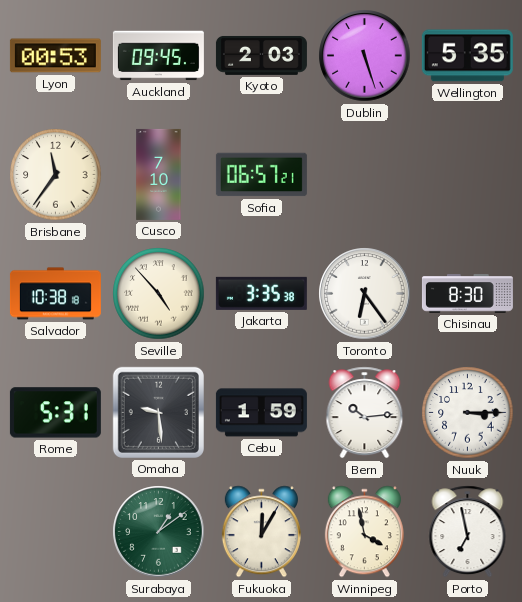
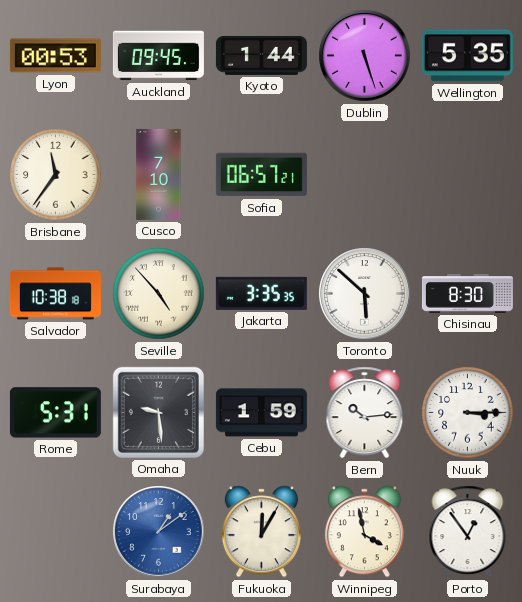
Kyoto: 2:03 -> 1:44
Jakarta: 3:35:38 -> 3:35:35
Toronto: 6:24 -> 5:52
Surabaya dial: green -> blue
Porto: 6:58 -> 12:54
